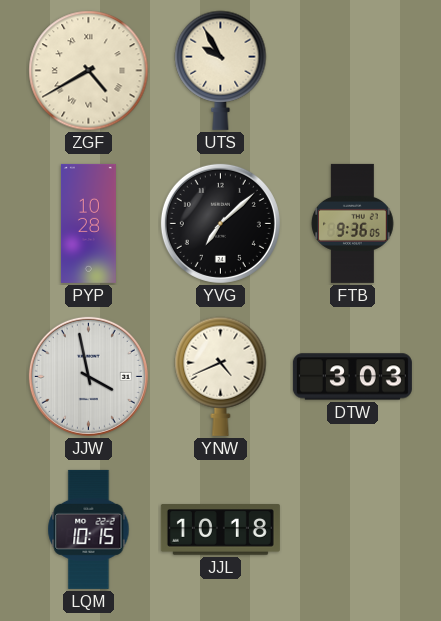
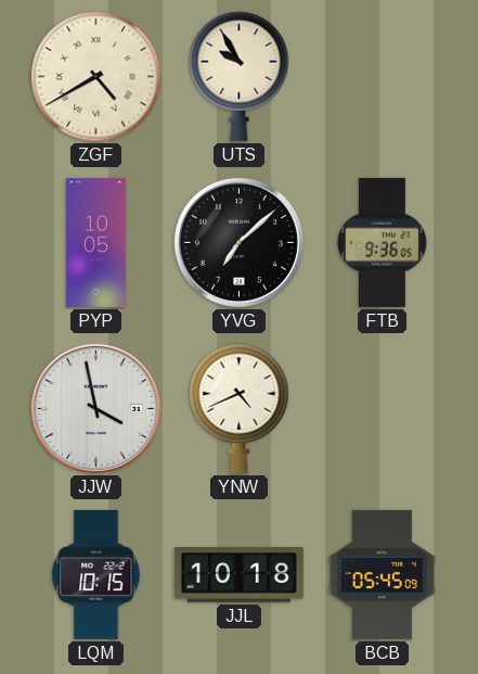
PYP: 10:28 -> 10:05
DTW: 3:03 -> none
BCB: none -> 05:45
